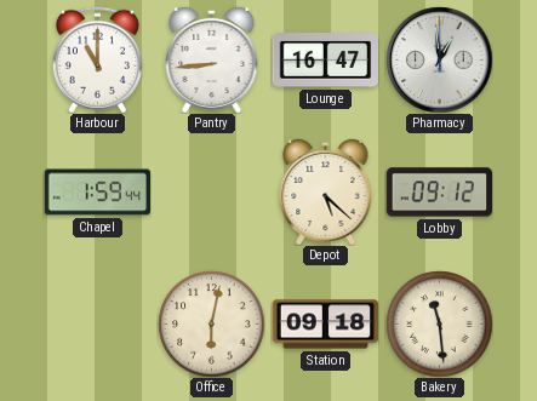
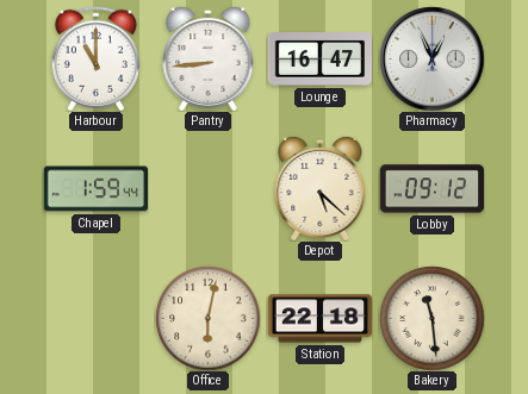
Pharmacy: 12:59 -> 12:56
Station: 09:18 -> 22:18
